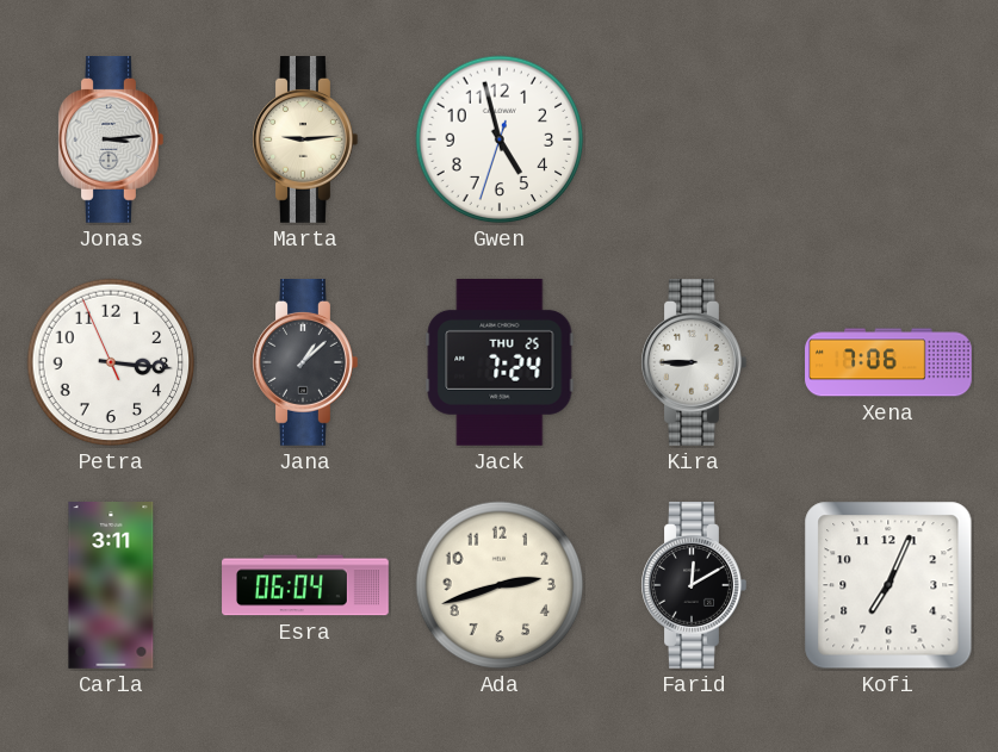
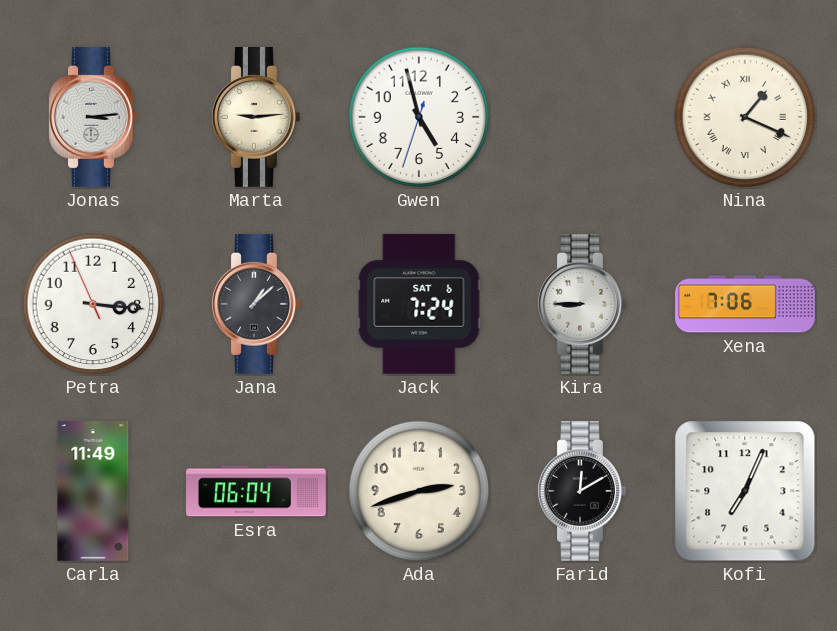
Nina: none -> 1:19
Jack date: THU 25 -> SAT 6
Carla: 3:11 -> 11:49
